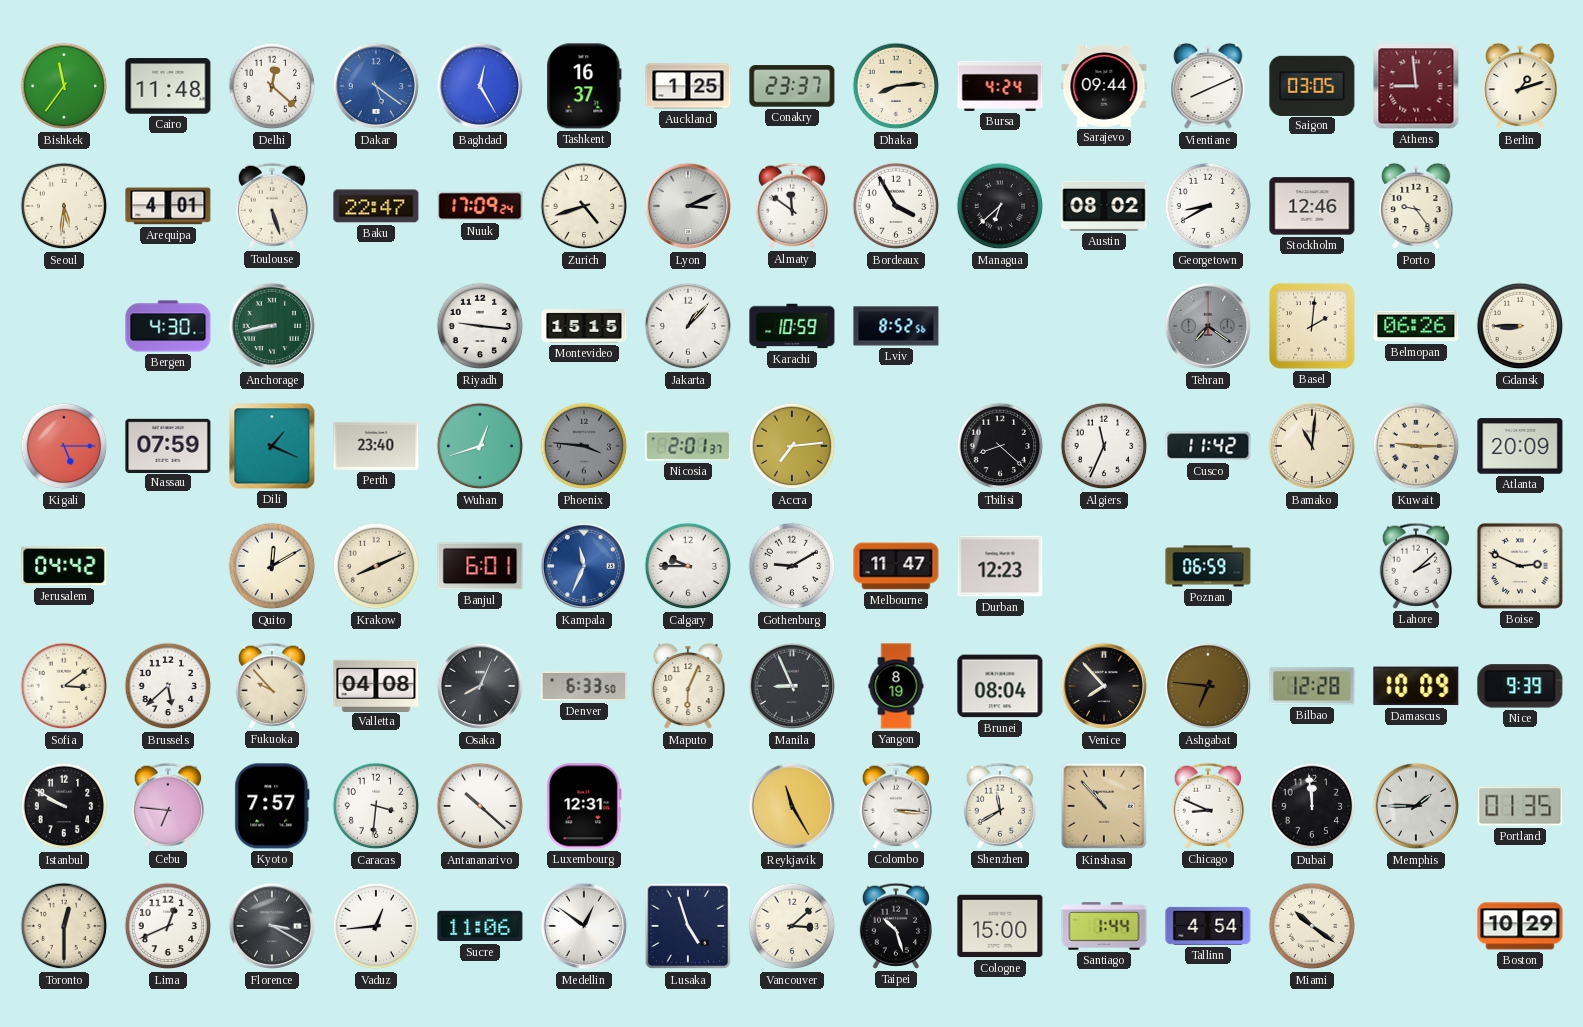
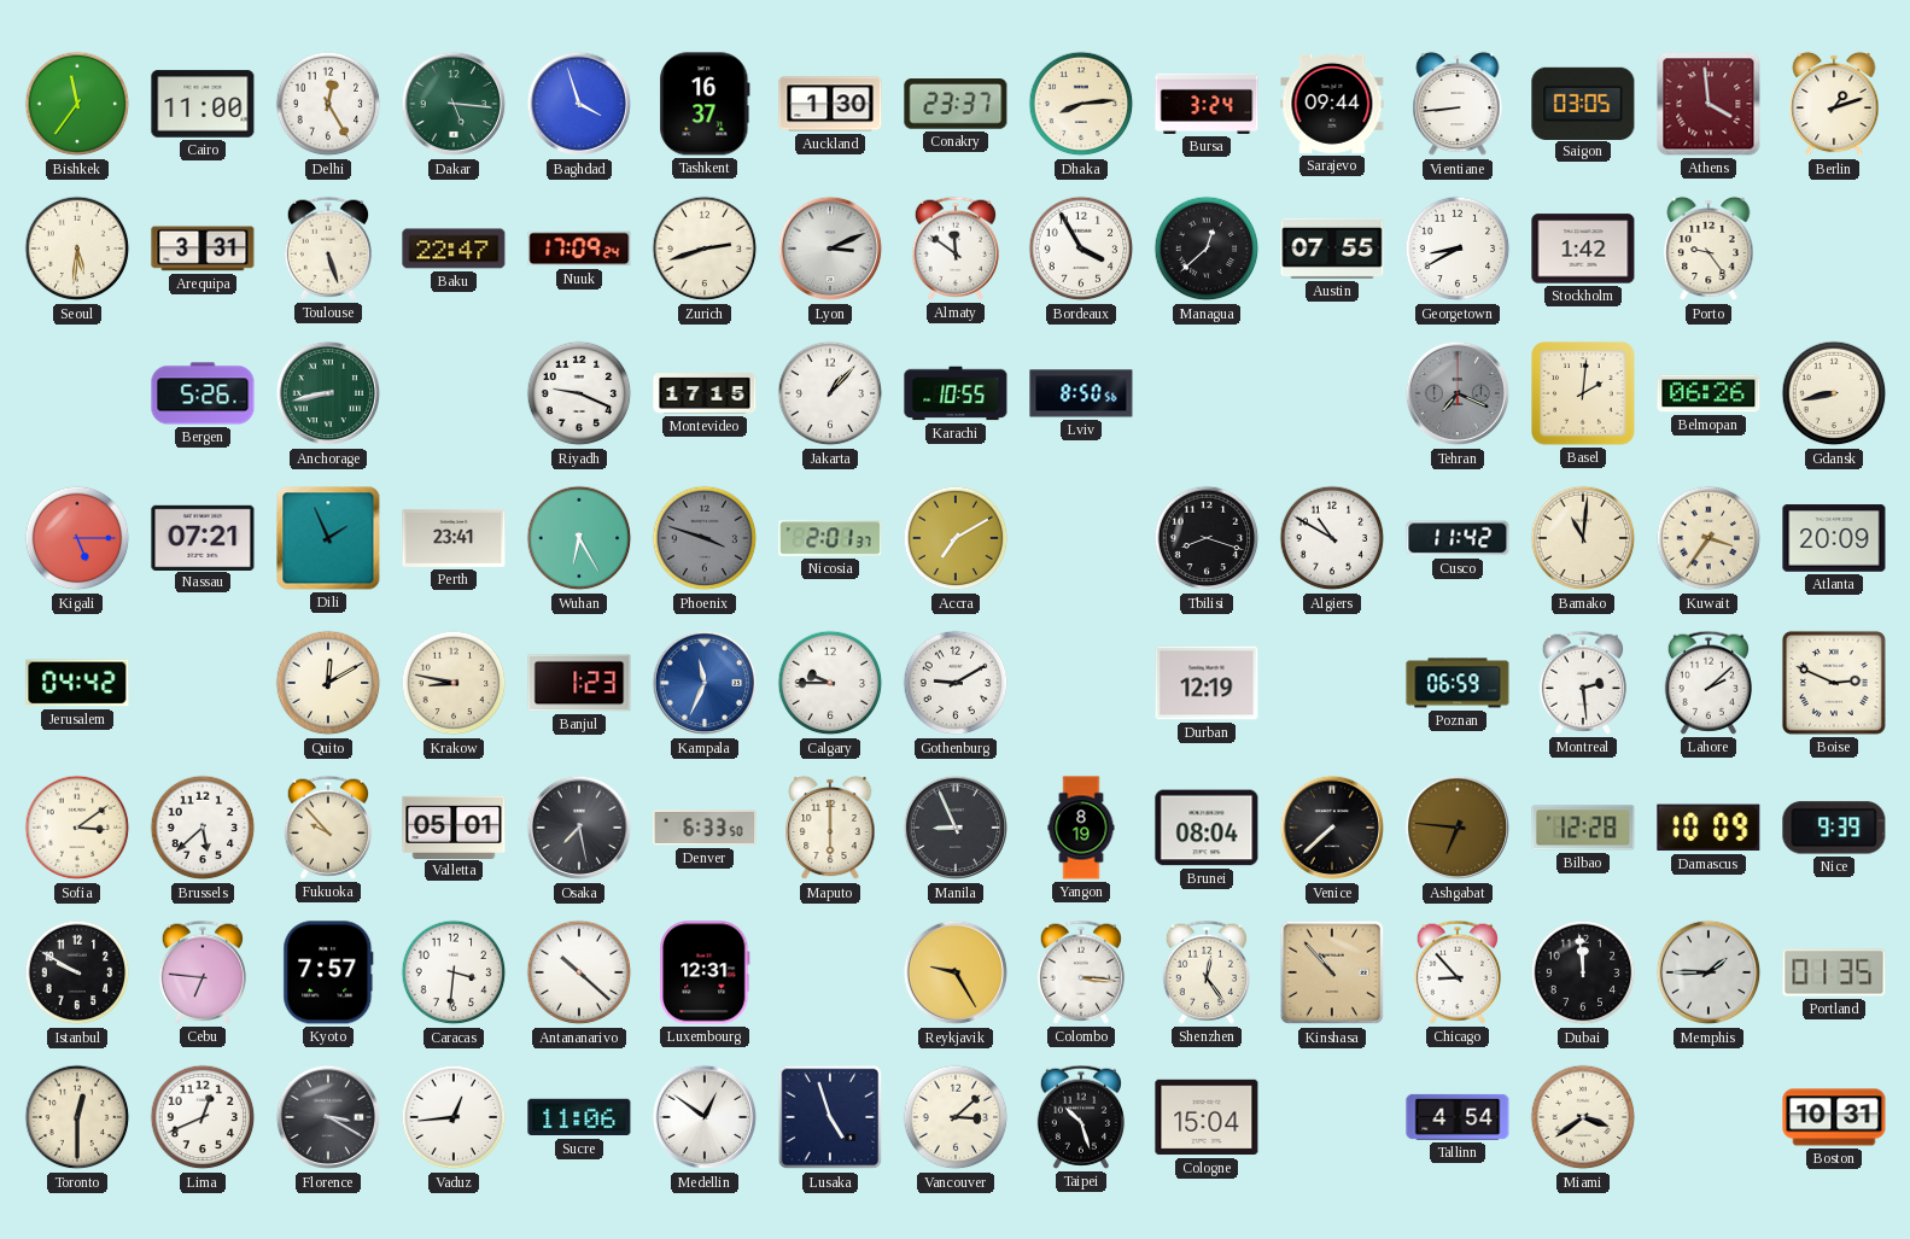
Cairo: 11:48 -> 11:00
Delhi: 12:22 -> 12:25
Dakar: 5:21 -> 5:16
Dakar dial: blue -> green
Baghdad: 12:25 -> 3:57
Auckland: 1:25 -> 1:30
Bursa: 4:24 -> 3:24
Vientiane: 8:11 -> 8:44
Athens: 8:59 -> 3:59
Arequipa: 4:01 -> 3:31
Zurich: 4:42 -> 2:42
Managua: 6:38 -> 12:38
Austin: 08:02 -> 07:55
Stockholm: 12:46 -> 1:42
Bergen: 4:30 -> 5:26
Riyadh: 9:16 -> 9:19
Montevideo: 15:15 -> 17:15
Karachi: 10:59 -> 10:55
Lviv: 8:52 -> 8:50
Tehran: 7:21 -> 7:19
Gdansk: 8:45 -> 8:43
Nassau: 07:59 -> 07:21
Dili: 1:19 -> 1:56
Perth: 23:40 -> 23:41
Wuhan: 12:42 -> 6:25
Phoenix: 3:46 -> 3:48
Accra: 7:14 -> 7:10
Tbilisi: 8:22 -> 8:18
Algiers: 11:34 -> 10:50
Kuwait: 9:15 -> 3:36
Krakow: 8:11 -> 8:47
Banjul: 6:01 -> 1:23
Melbourne: 11:47 -> none
Durban: 12:23 -> 12:19
Montreal: none -> 2:29
Valletta: 04:08 -> 05:01
Osaka: 8:04 -> 7:28
Maputo: 6:04 -> 6:00
Venice: 7:53 -> 7:38
Reykjavik: 11:25 -> 9:25
Shenzhen: 11:40 -> 12:24
Chicago: 8:49 -> 8:53
Cologne: 15:00 -> 15:04
Santiago: 1:44 -> none
Miami: 10:21 -> 3:39
Boston: 10:29 -> 10:31
